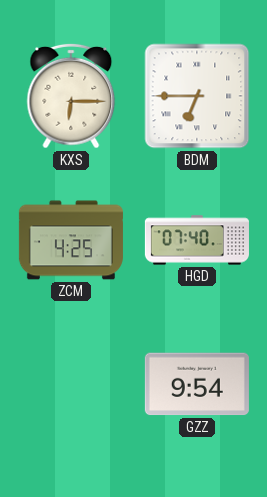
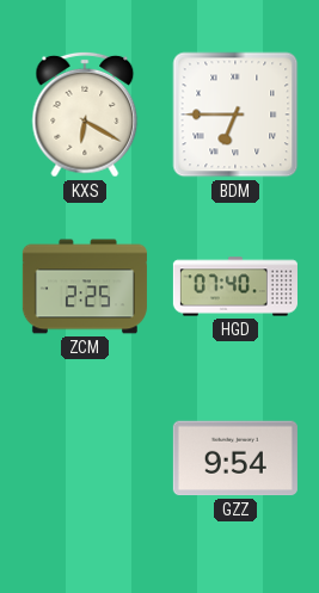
KXS: 6:15 -> 6:20
ZCM: 4:25 -> 2:25
